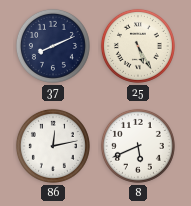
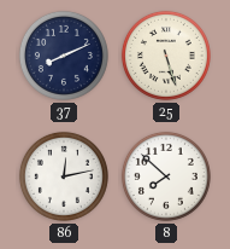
25: 5:25 -> 5:27
8: 5:41 -> 7:52
